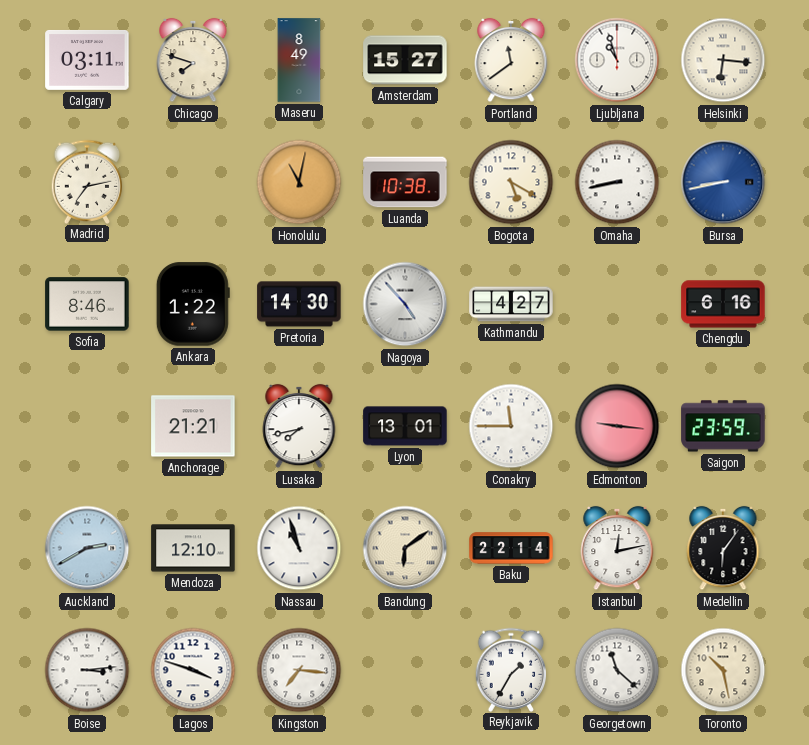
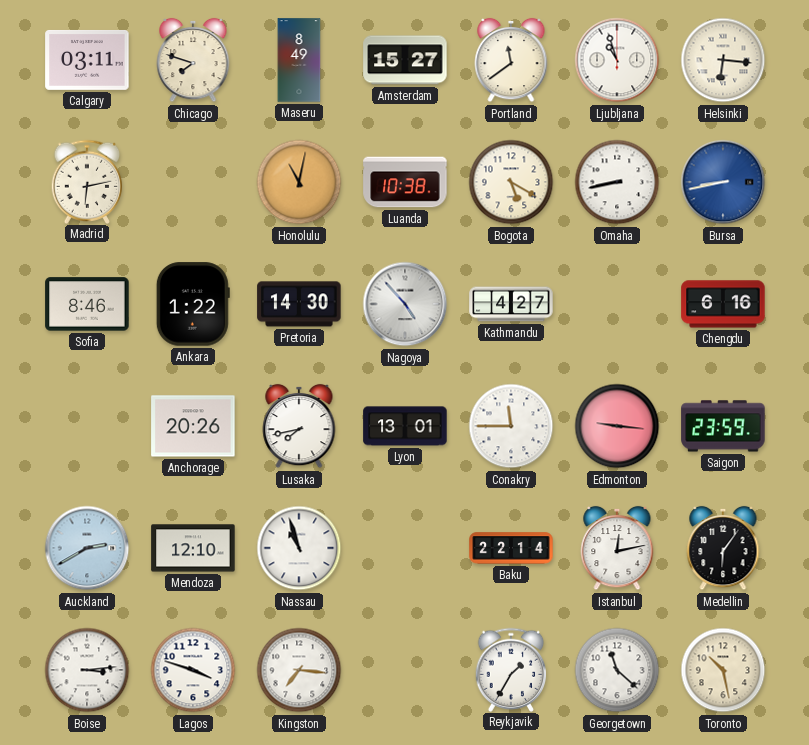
Madrid: 7:13 -> 6:13
Anchorage: 21:21 -> 20:26
Bandung: 6:09 -> none
